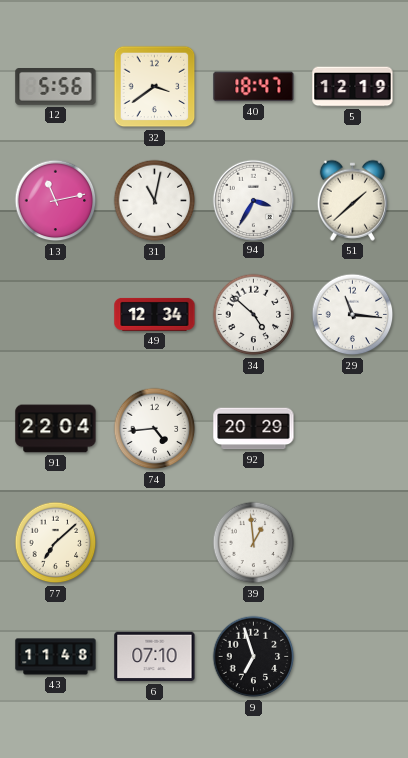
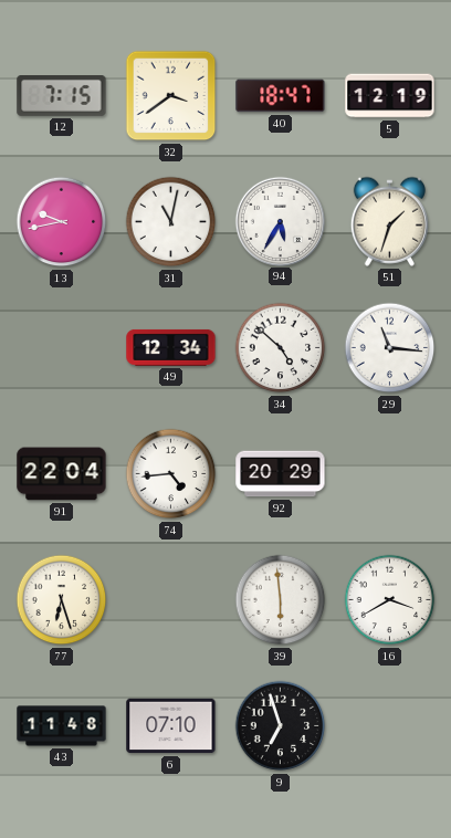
12: 5:56 -> 7:15
13: 11:13 -> 9:43
94: 3:35 -> 5:35
51: 1:38 -> 1:33
77: 7:08 -> 6:27
39: 12:59 -> 5:59
16: none -> 3:40
